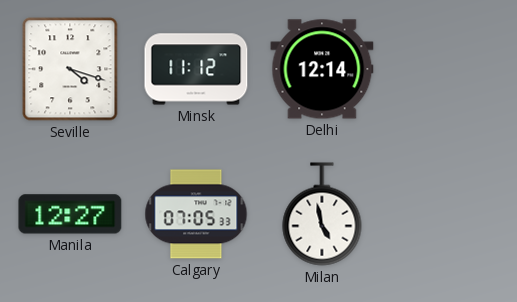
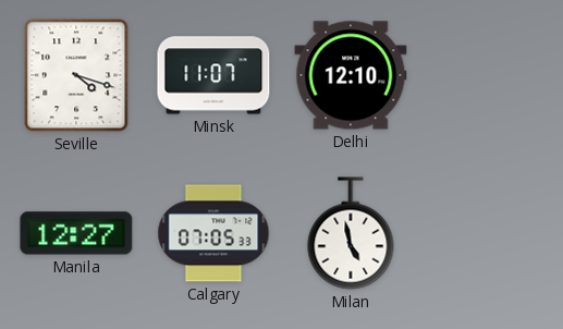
Minsk: 11:12 -> 11:07
Delhi: 12:14 -> 12:10
